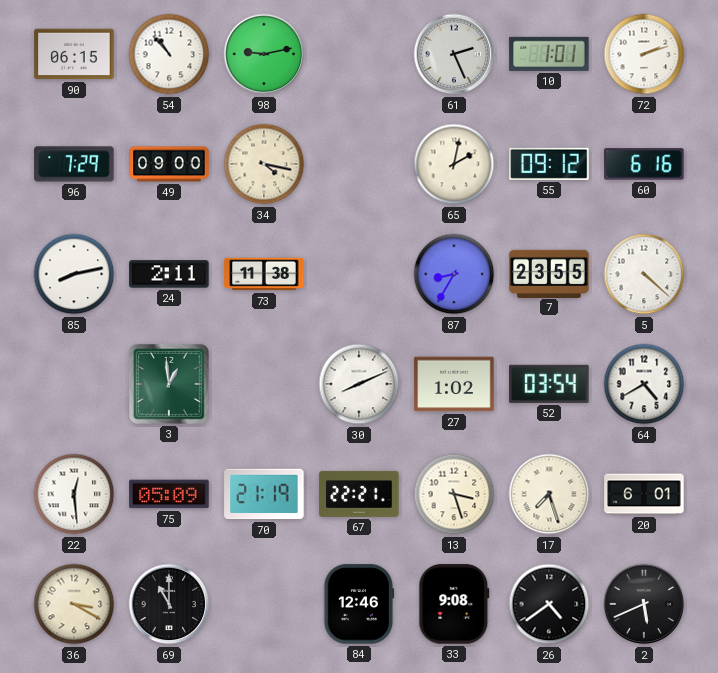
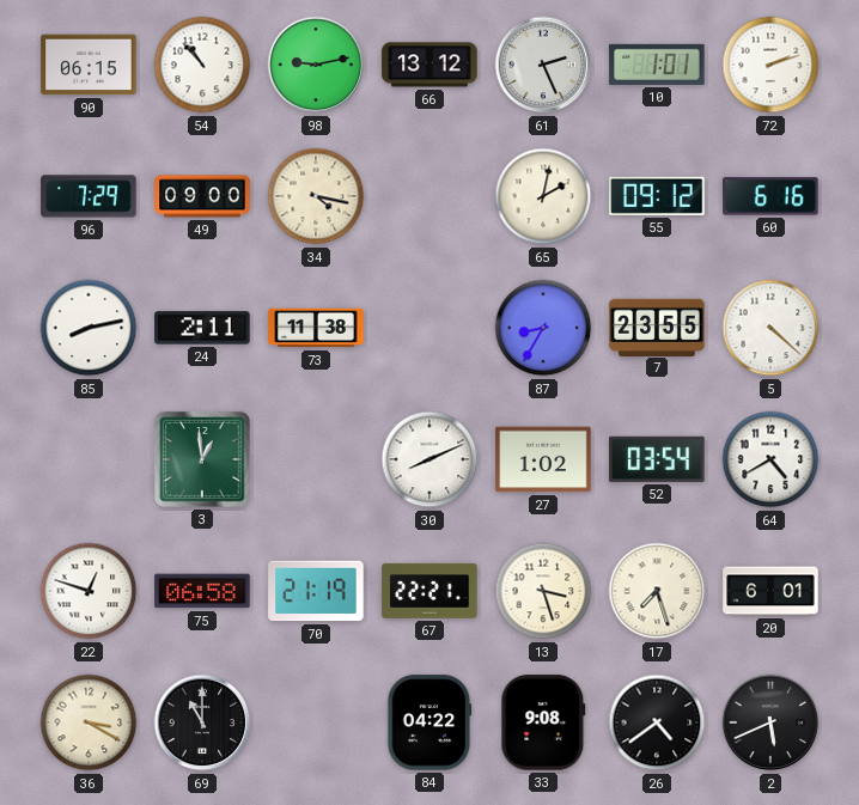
66: none -> 13:12
22: 12:29 -> 12:48
75: 05:09 -> 06:58
84: 12:46 -> 04:22
